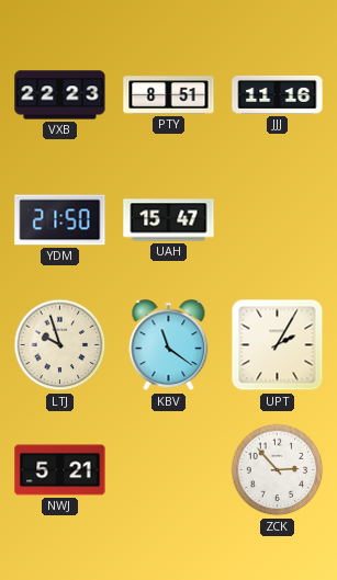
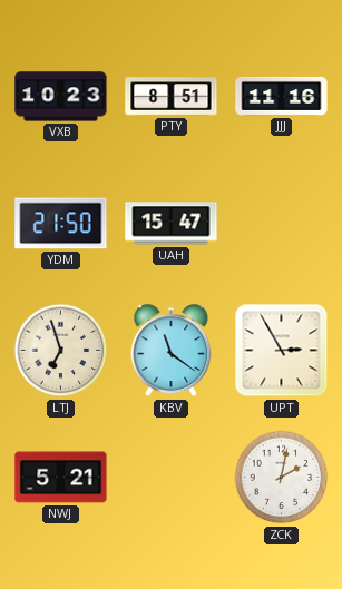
VXB: 22:23 -> 10:23
LTJ: 9:57 -> 6:57
UPT: 2:05 -> 2:55
ZCK: 2:53 -> 2:02
